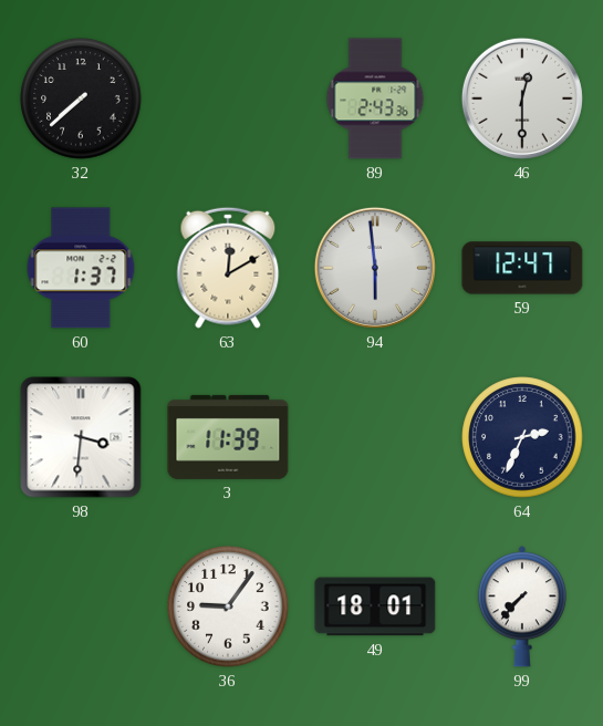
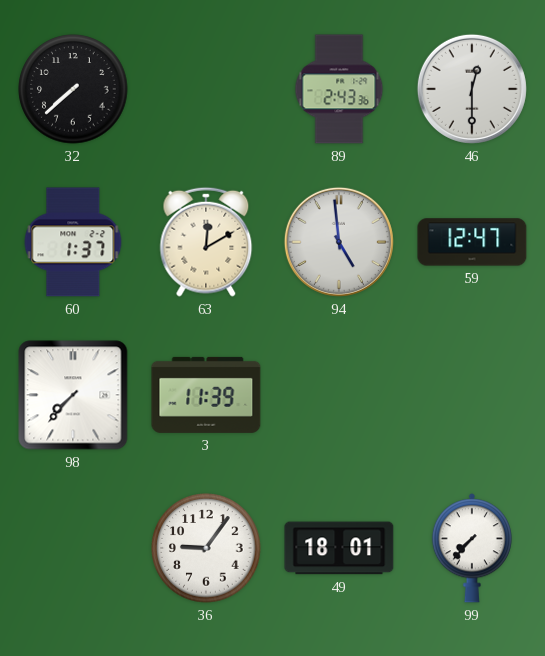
94: 5:59 -> 4:59
98: 3:31 -> 7:37
64: 2:34 -> none
